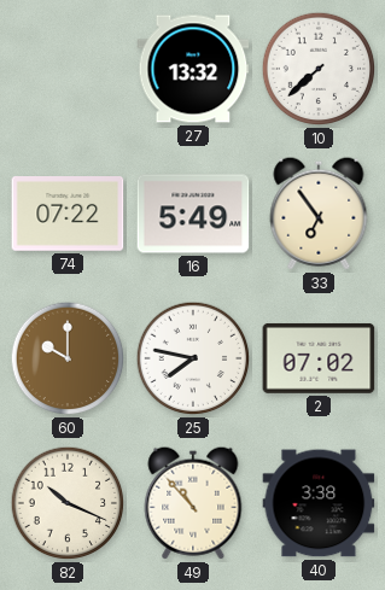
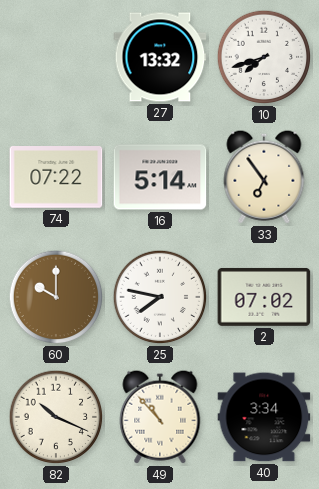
10: 7:38 -> 7:42
16: 5:49 -> 5:14
40: 3:38 -> 3:34
